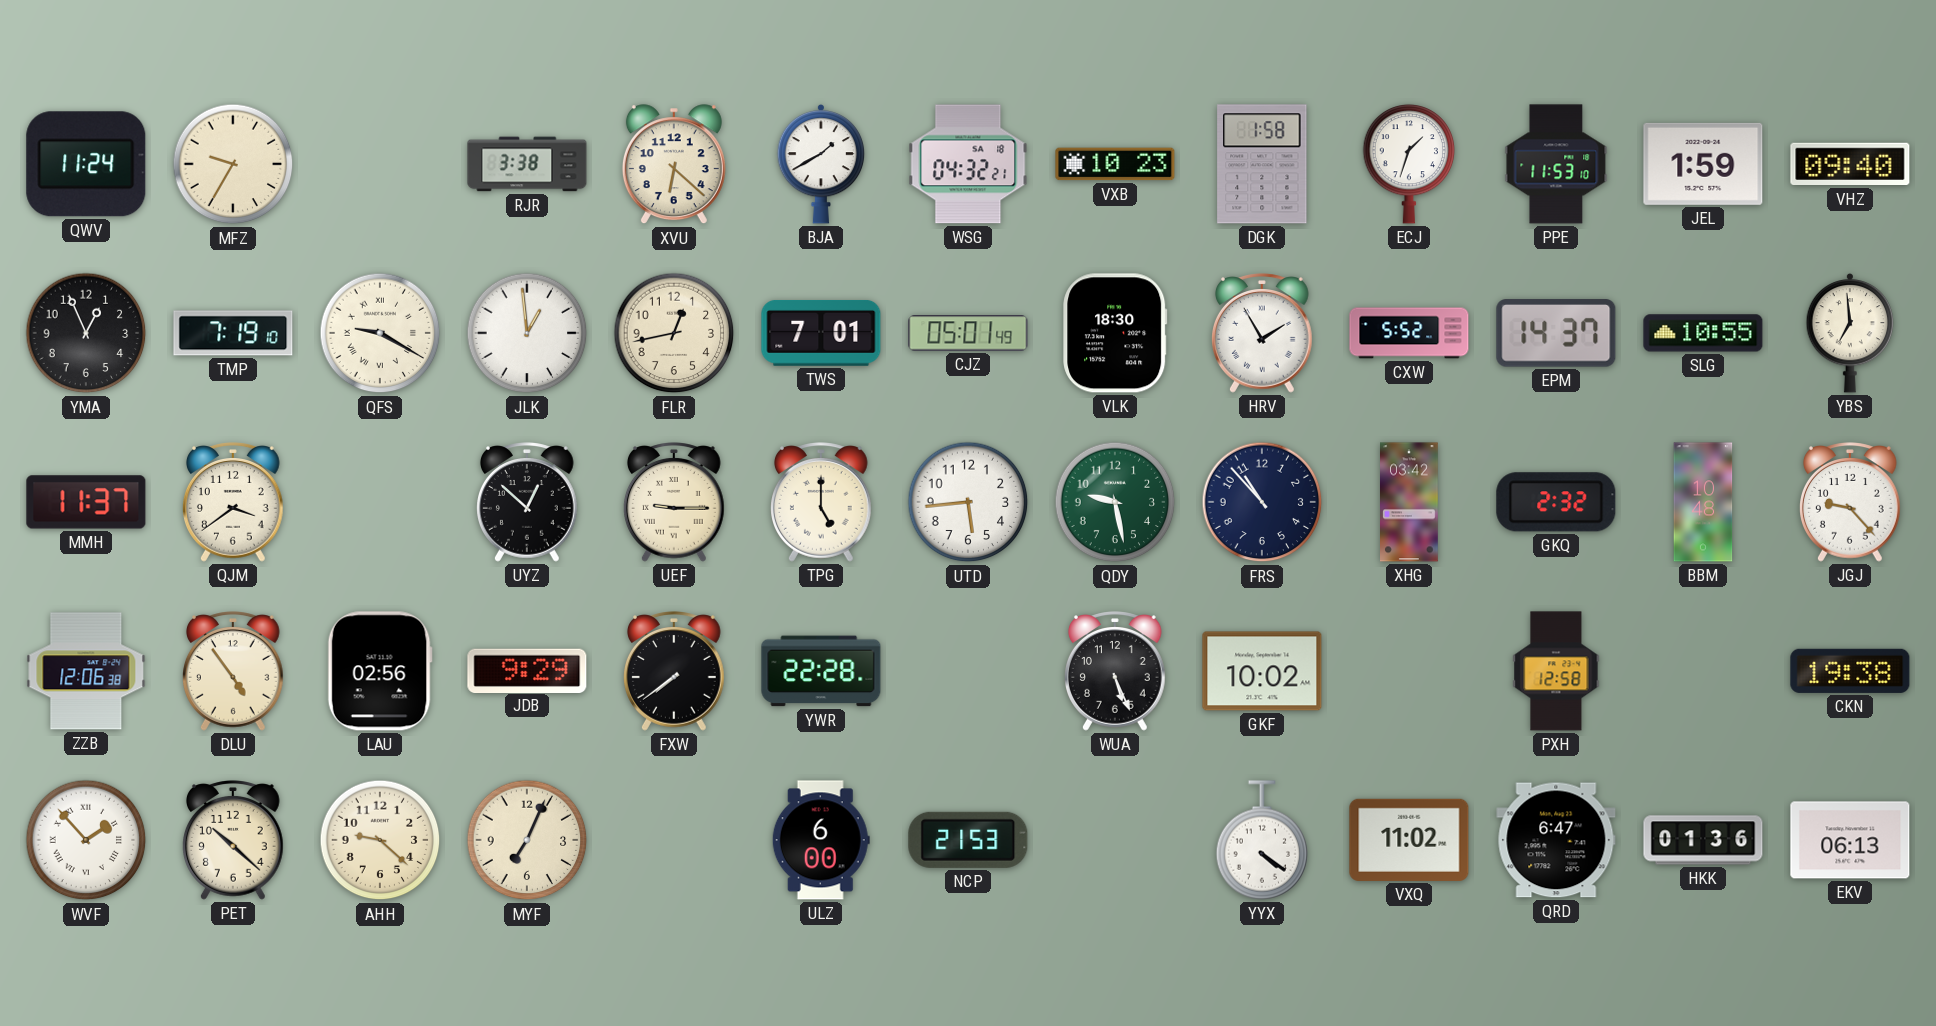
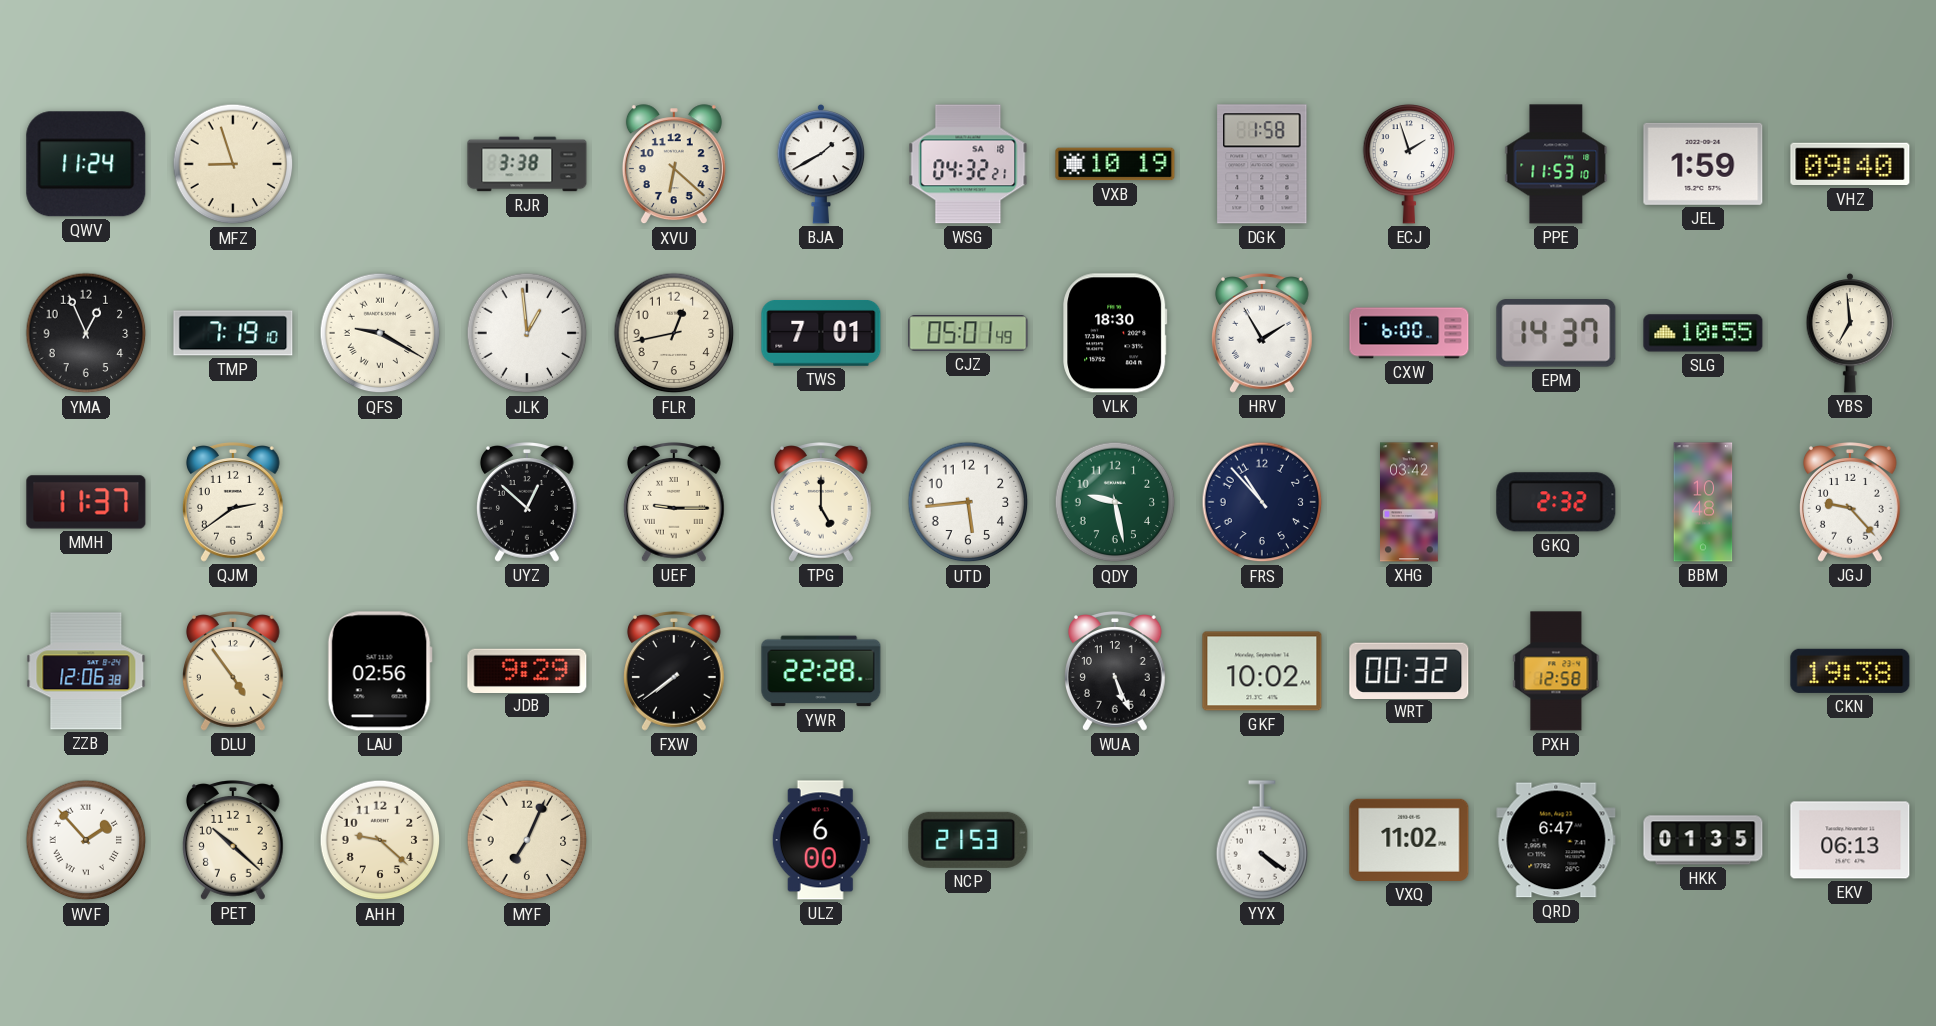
MFZ: 9:35 -> 8:57
VXB: 10:23 -> 10:19
ECJ: 1:33 -> 1:57
CXW: 5:52 -> 6:00
QJM: 3:39 -> 2:39
WRT: none -> 00:32
HKK: 01:36 -> 01:35
